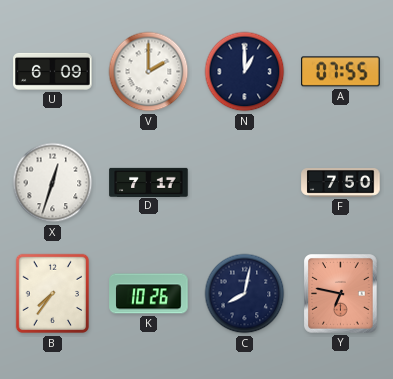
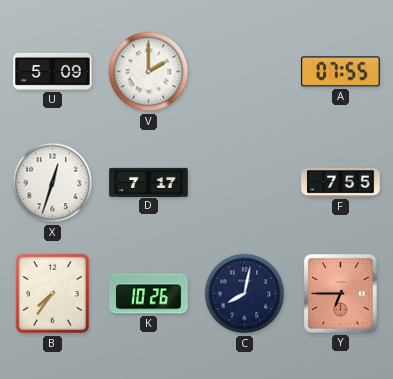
U: 6:09 -> 5:09
N: 1:00 -> none
F: 7:50 -> 7:55
Y: 6:47 -> 6:45
